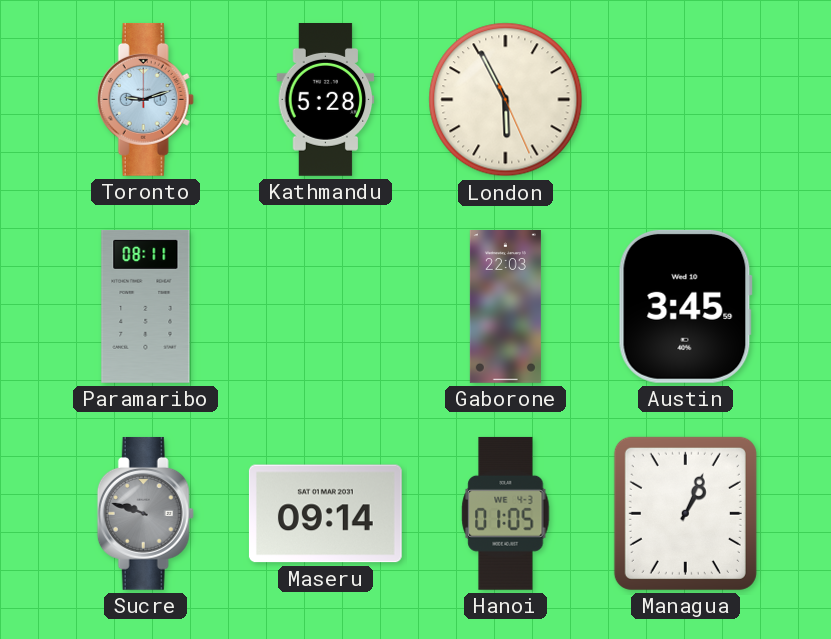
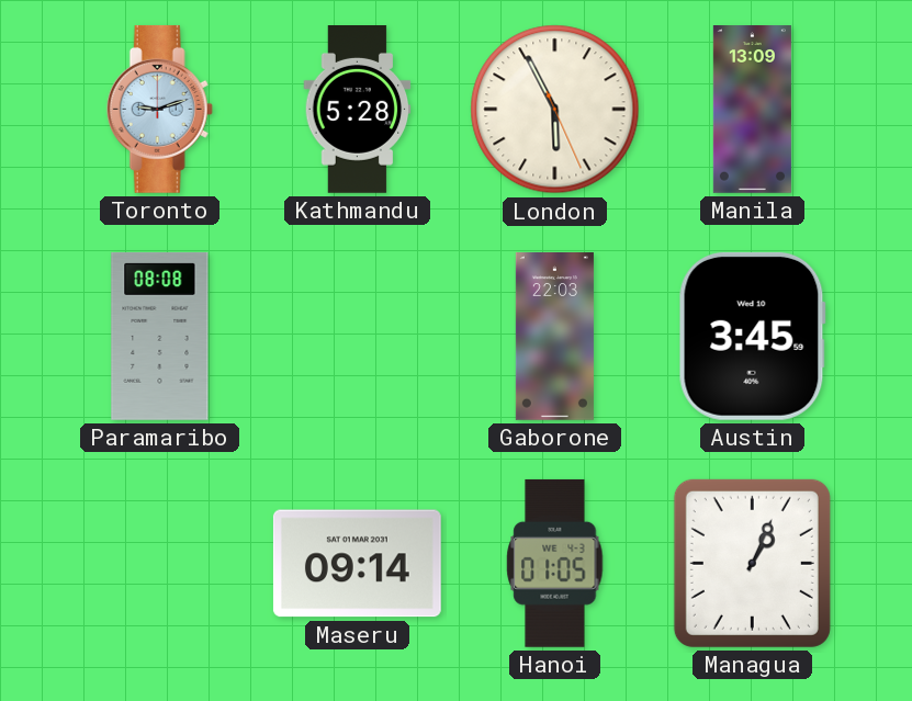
Manila: none -> 13:09
Paramaribo: 08:11 -> 08:08
Sucre: 9:48 -> none
